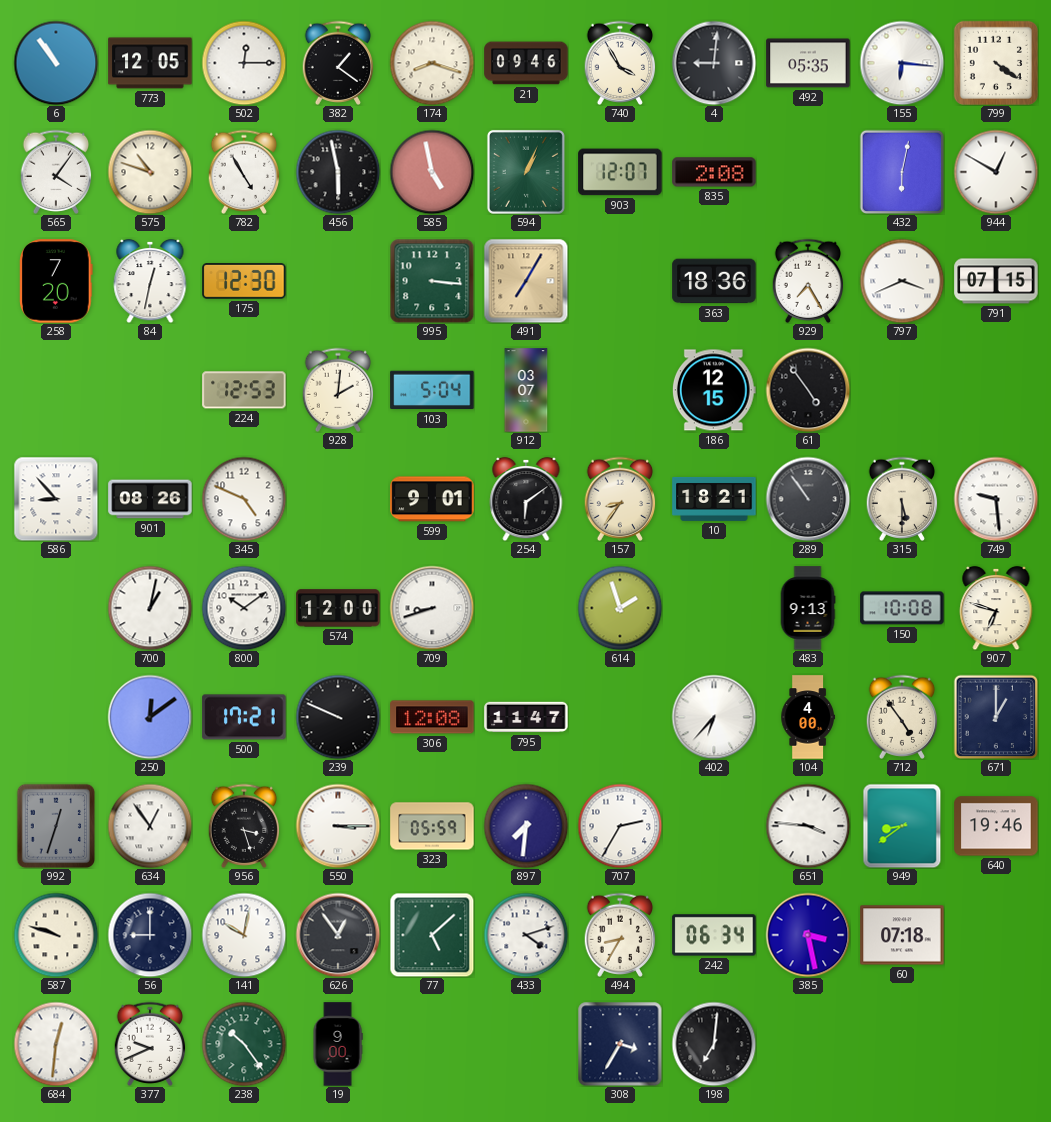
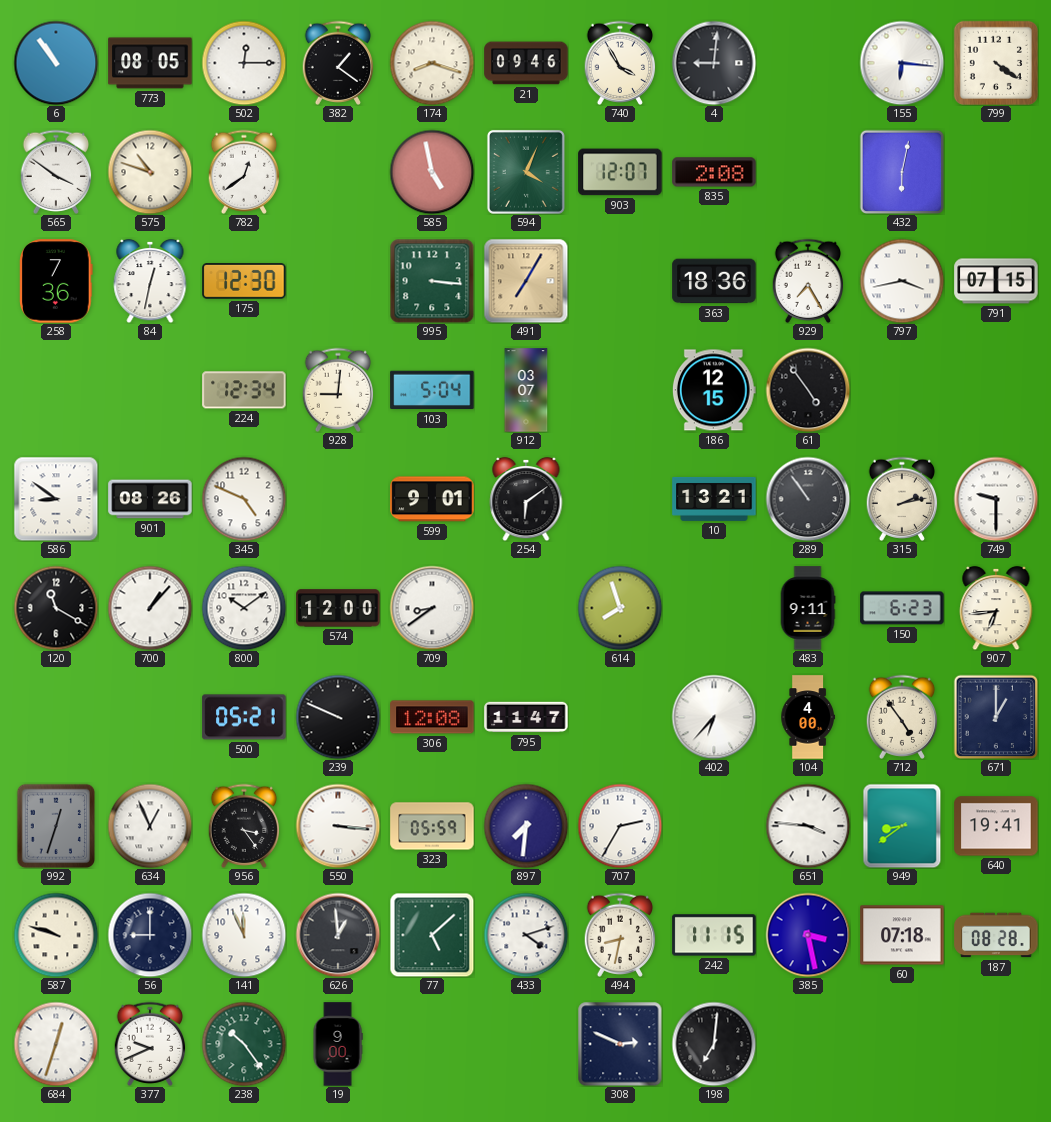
773: 12:05 -> 08:05
492: 05:35 -> none
565: 4:06 -> 3:51
782: 4:55 -> 12:39
456: 5:58 -> none
594: 1:04 -> 4:04
944: 12:50 -> none
258: 7:20 -> 7:36
797: 3:41 -> 3:43
224: 12:53 -> 12:34
928: 2:01 -> 9:01
586: 8:53 -> 8:51
157: 8:36 -> none
10: 18:21 -> 13:21
315: 5:30 -> 2:13
749: 9:29 -> 9:30
120: none -> 11:20
700: 1:02 -> 1:07
709: 8:42 -> 8:39
614: 1:57 -> 7:57
483: 9:13 -> 9:11
150: 10:08 -> 6:23
907: 6:48 -> 6:44
250: 12:09 -> none
500: 17:21 -> 05:21
634: 12:54 -> 12:56
956: 3:27 -> 3:24
550: 3:15 -> 3:16
640: 19:46 -> 19:41
141: 10:02 -> 11:56
626: 12:54 -> 12:59
494: 8:35 -> 8:32
242: 06:34 -> 11:15
187: none -> 08:28
684: 12:31 -> 12:33
308: 3:35 -> 2:49
